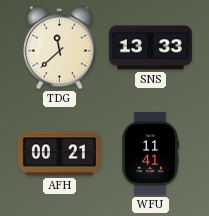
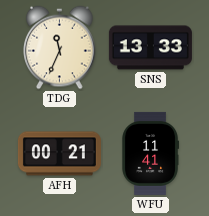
TDG: 11:38 -> 11:34
